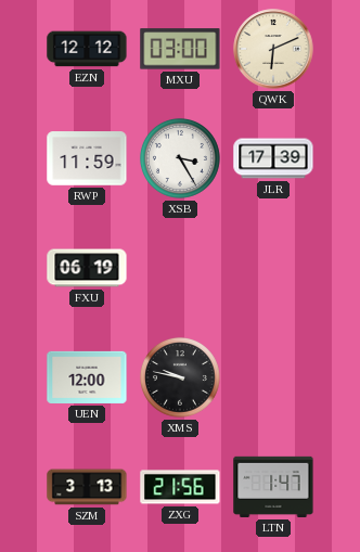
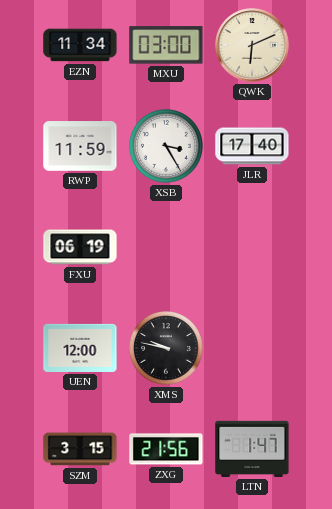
EZN: 12:12 -> 11:34
JLR: 17:39 -> 17:40
SZM: 3:13 -> 3:15
